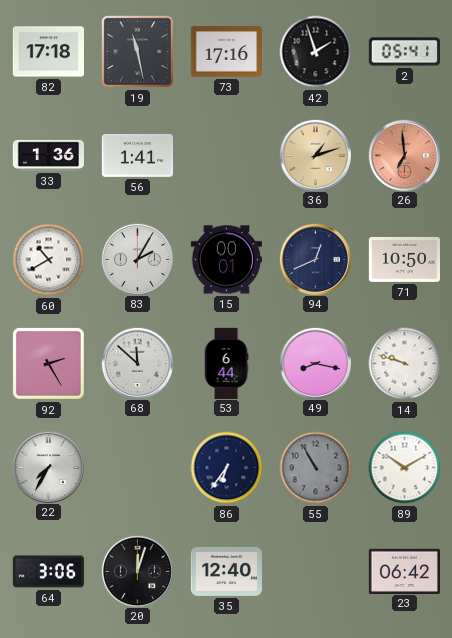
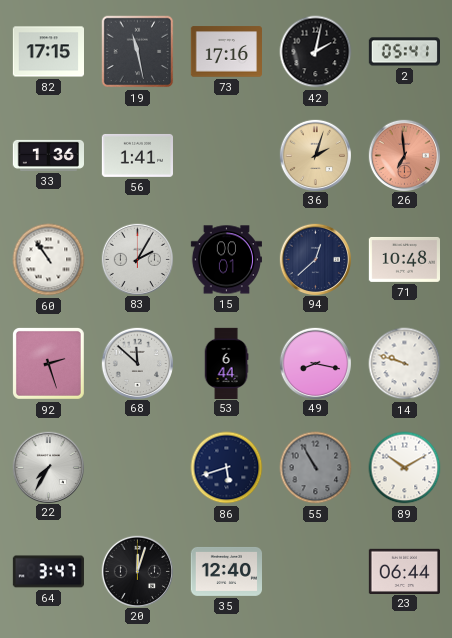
82: 17:18 -> 17:15
42: 1:57 -> 2:02
36: 1:12 -> 2:03
60: 10:40 -> 10:54
94: 12:41 -> 12:38
71: 10:50 -> 10:48
92: 2:25 -> 2:27
86: 6:36 -> 5:42
64: 3:06 -> 3:47
23: 06:42 -> 06:44
